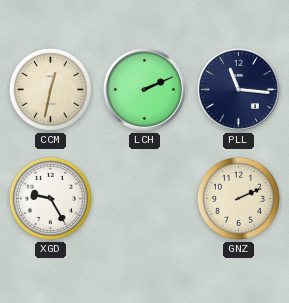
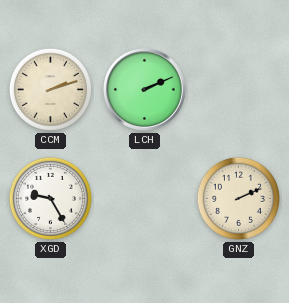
CCM: 12:32 -> 2:12
PLL: 11:16 -> none
